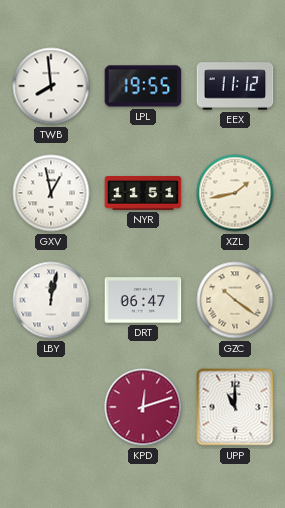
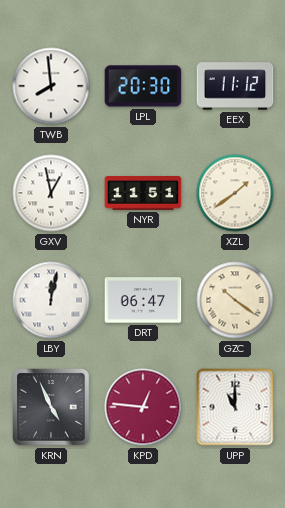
LPL: 19:55 -> 20:30
XZL: 1:43 -> 1:39
KRN: none -> 4:56
KPD: 12:12 -> 12:46
